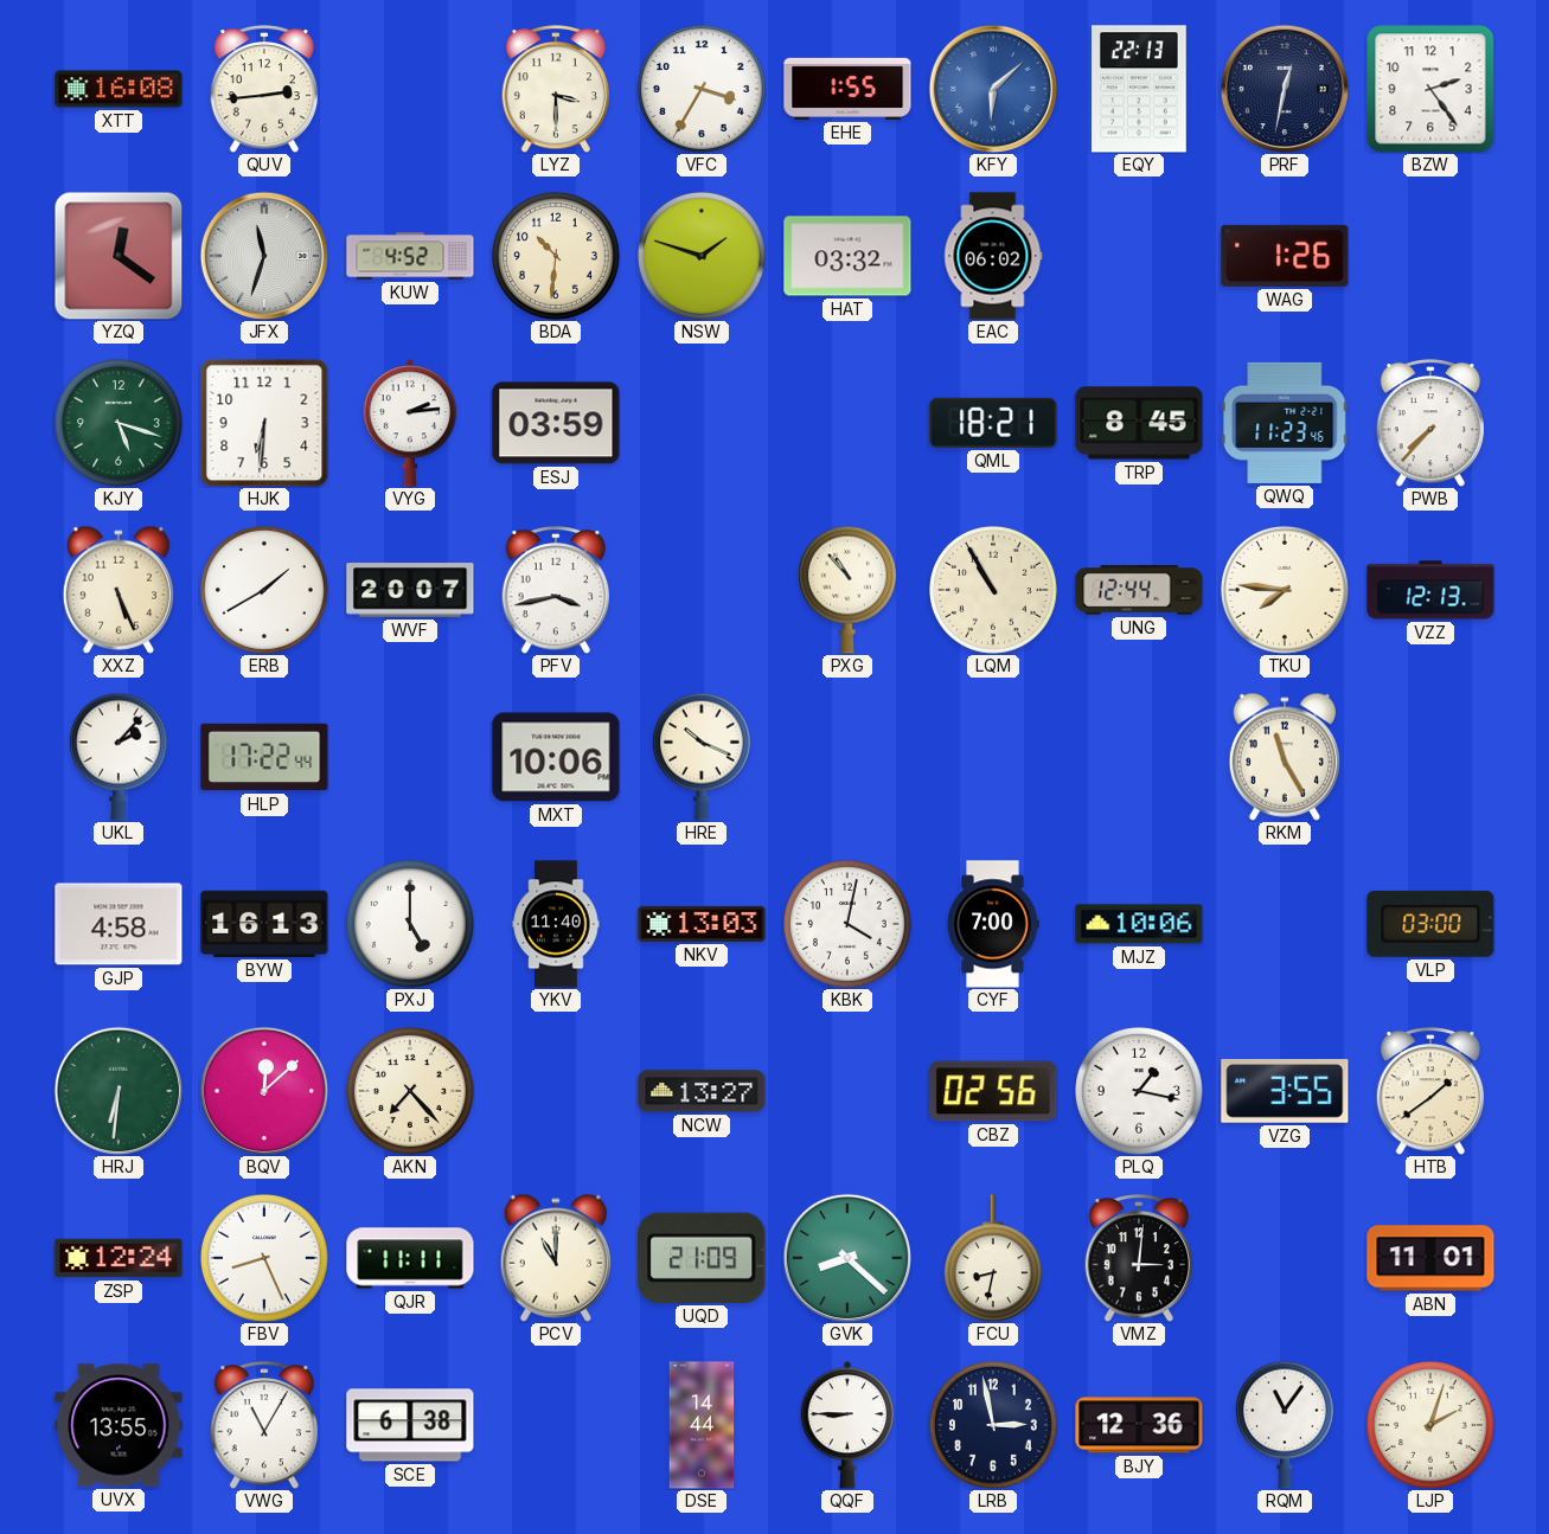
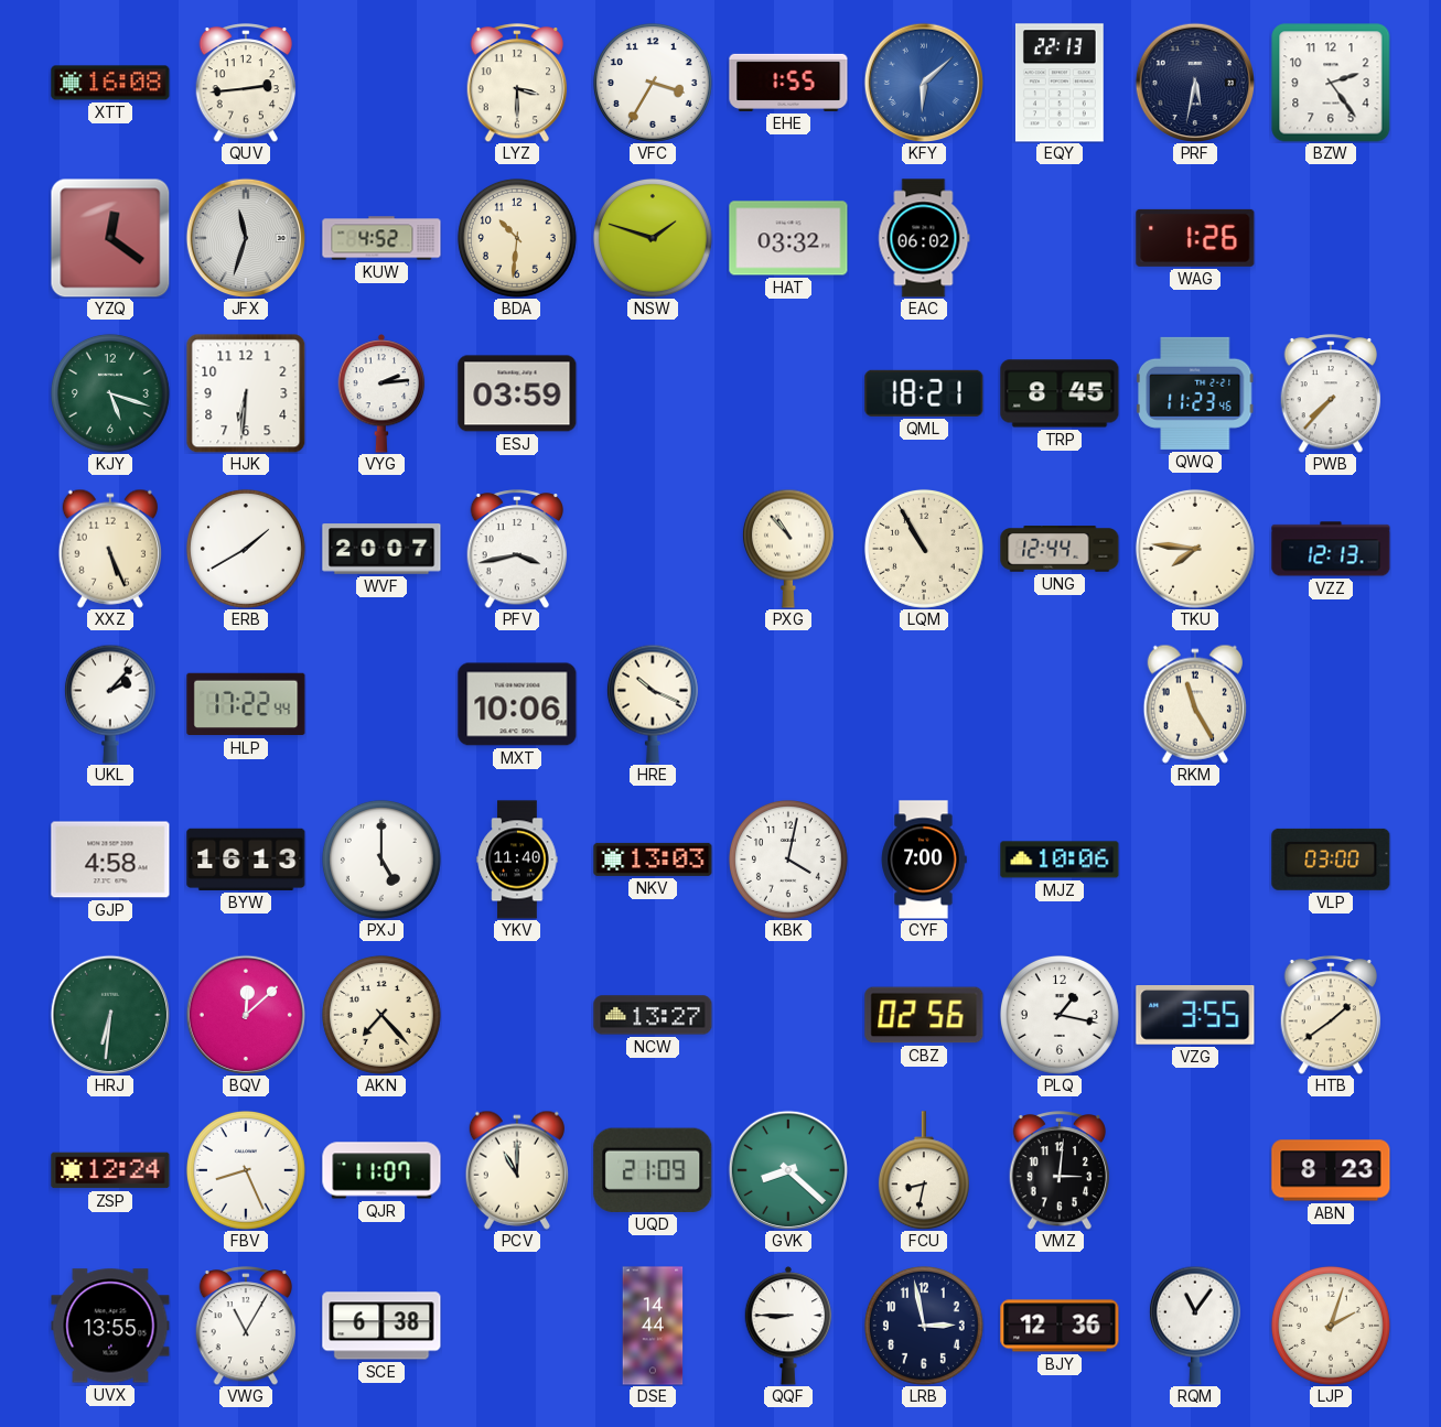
PRF: 12:32 -> 5:32
QJR: 11:11 -> 11:07
ABN: 11:01 -> 8:23
